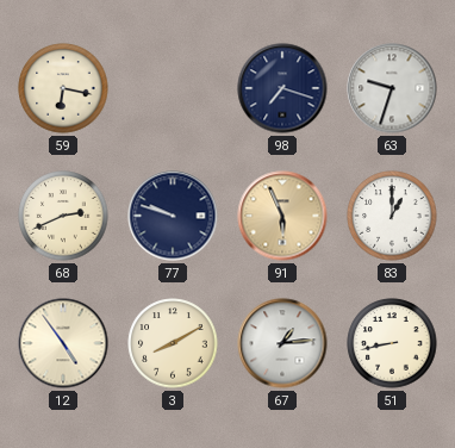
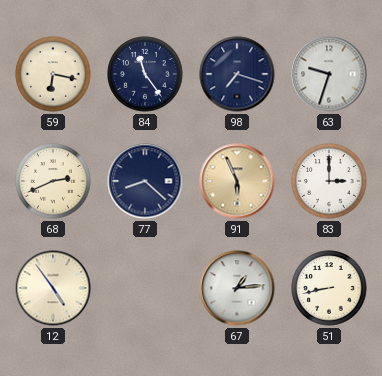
84: none -> 11:24
77: 9:48 -> 8:22
83: 1:00 -> 3:00
3: 8:10 -> none
